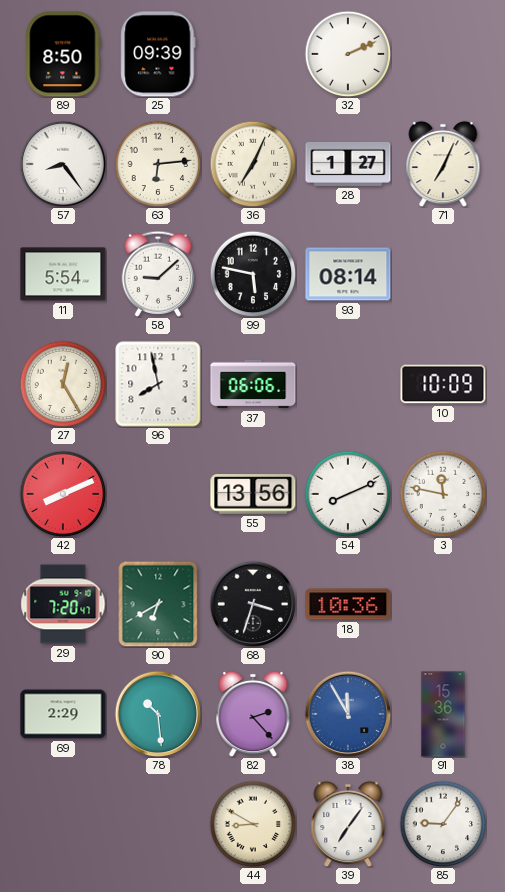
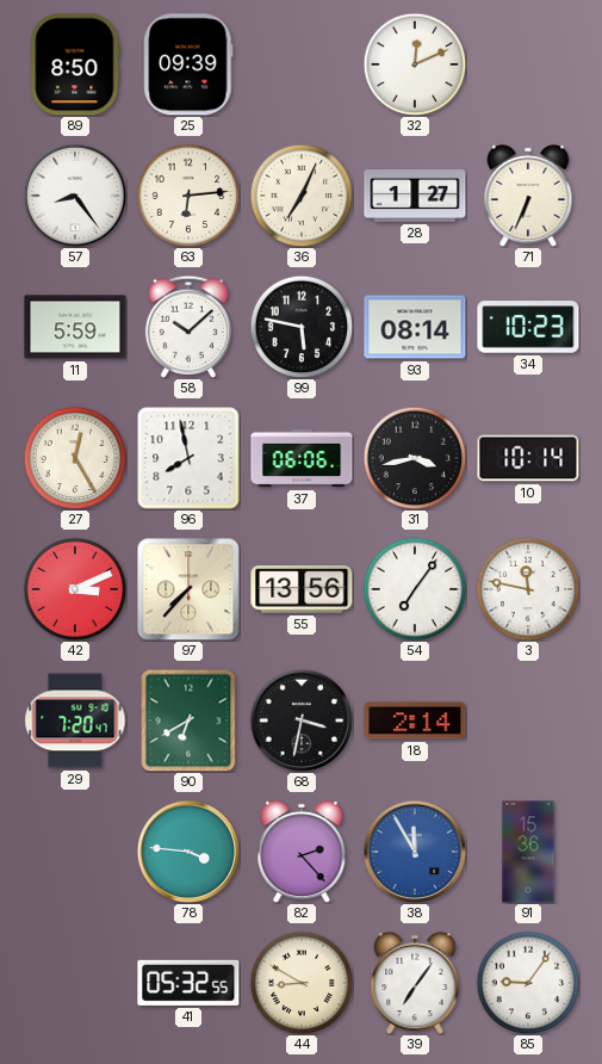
32: 2:11 -> 12:11
71: 7:04 -> 6:34
11: 5:54 -> 5:59
58: 9:08 -> 10:08
34: none -> 10:23
31: none -> 3:43
10: 10:09 -> 10:14
42: 8:11 -> 3:11
97: none -> 7:37
54: 8:11 -> 7:06
68: 3:33 -> 3:32
18: 10:36 -> 2:14
69: 2:29 -> none
78: 10:29 -> 3:46
41: none -> 05:32
